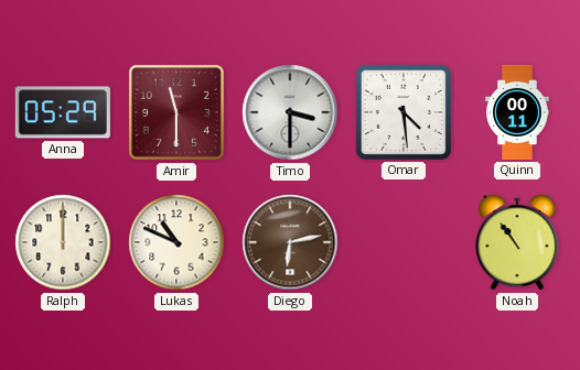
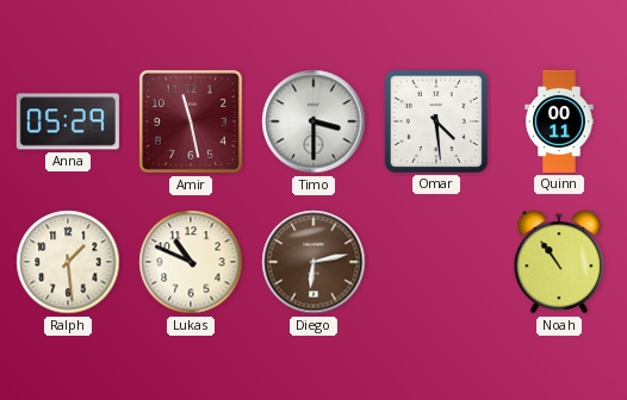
Amir: 11:30 -> 11:28
Ralph: 12:00 -> 1:29
